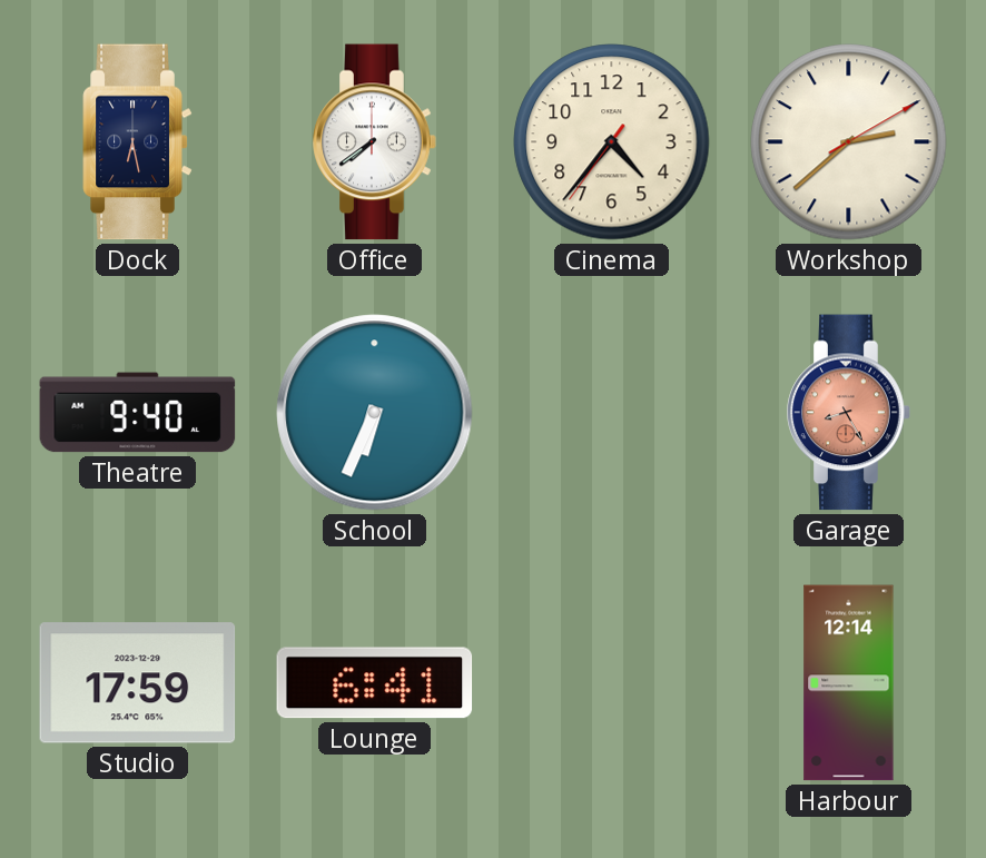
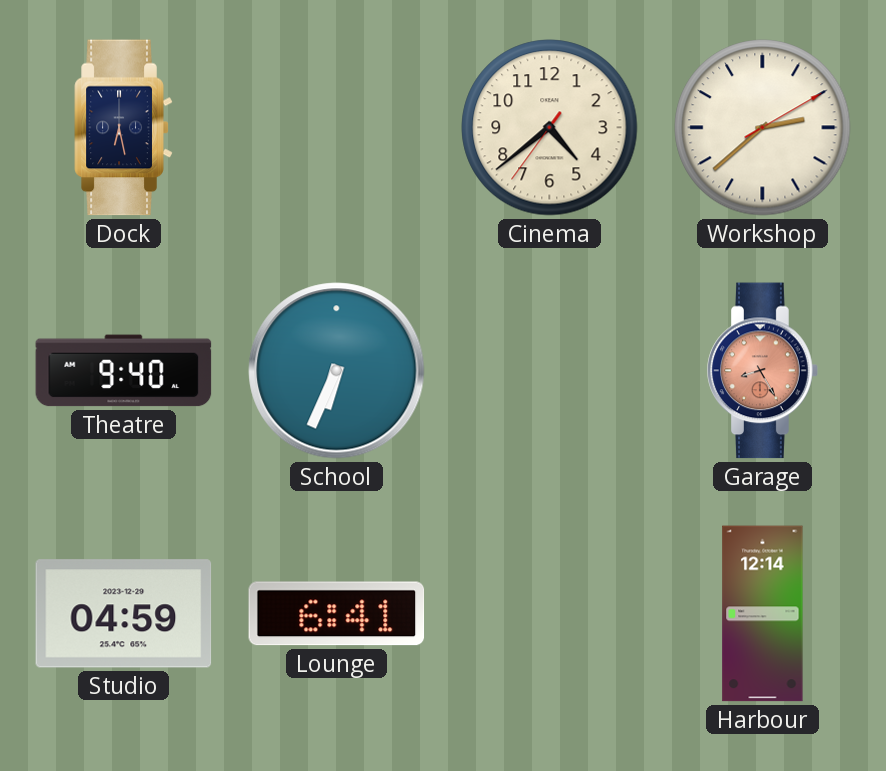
Office: 7:39 -> none
Cinema: 4:36 -> 4:38
Studio: 17:59 -> 04:59
